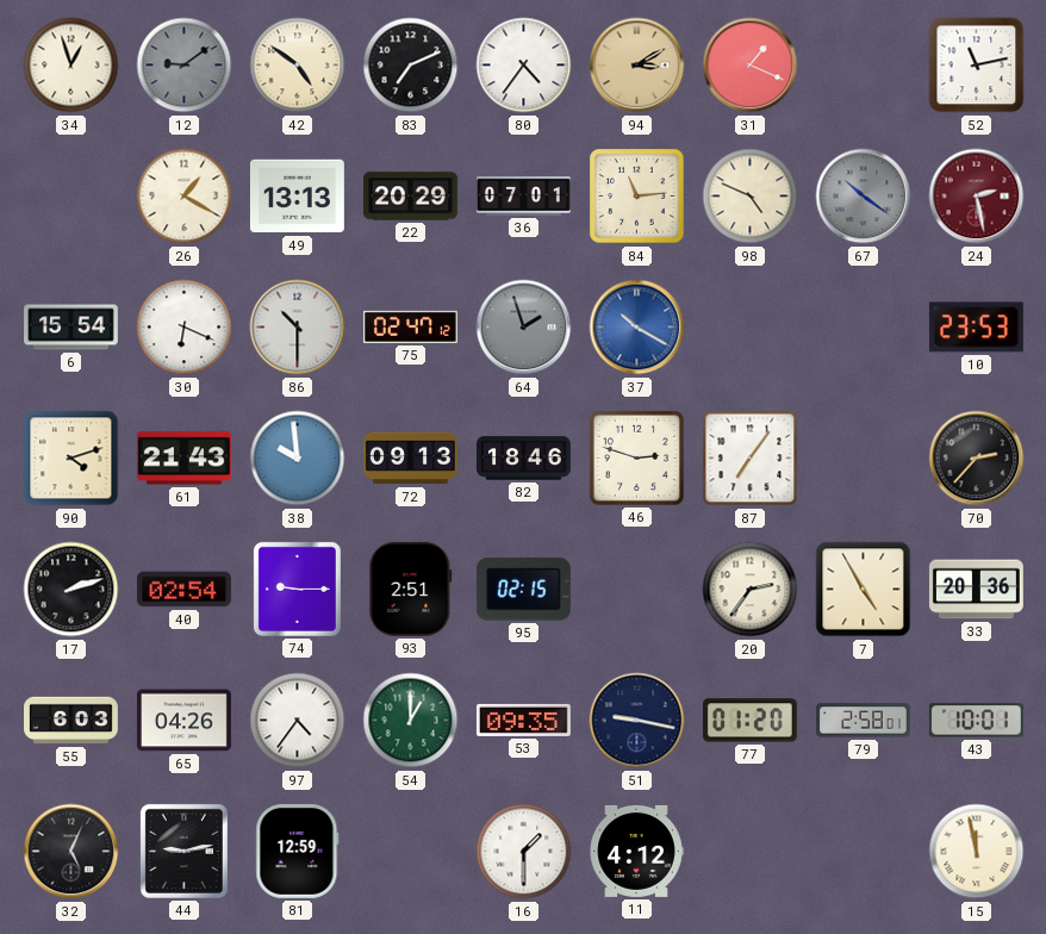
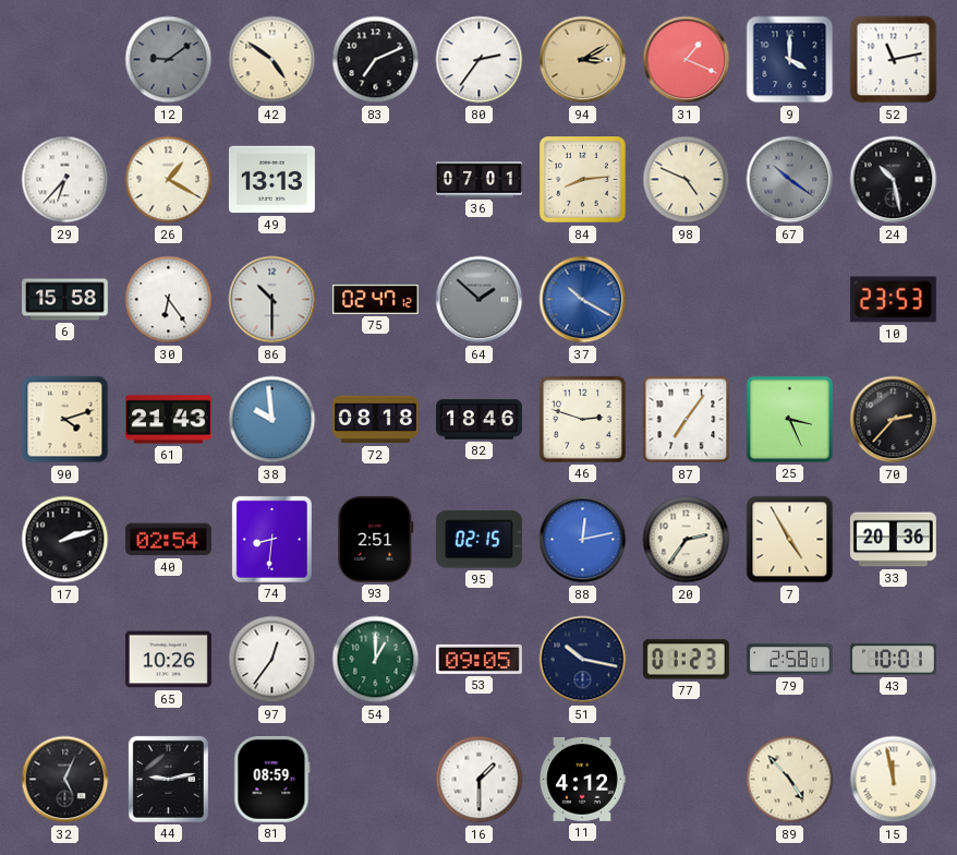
34: 12:57 -> none
80: 4:36 -> 2:36
9: none -> 4:00
29: none -> 6:37
22: 20:29 -> none
84: 11:14 -> 8:14
24: 2:28 -> 10:28
24 dial: burgundy -> black
6: 15:54 -> 15:58
30: 6:19 -> 6:24
64: 1:57 -> 1:52
72: 09:13 -> 08:18
25: none -> 3:26
74: 9:15 -> 8:31
88: none -> 12:13
55: 6:03 -> none
65: 04:26 -> 10:26
97: 4:36 -> 12:36
53: 09:35 -> 09:05
51: 9:17 -> 10:17
77: 01:20 -> 01:23
81: 12:59 -> 08:59
89: none -> 4:53
